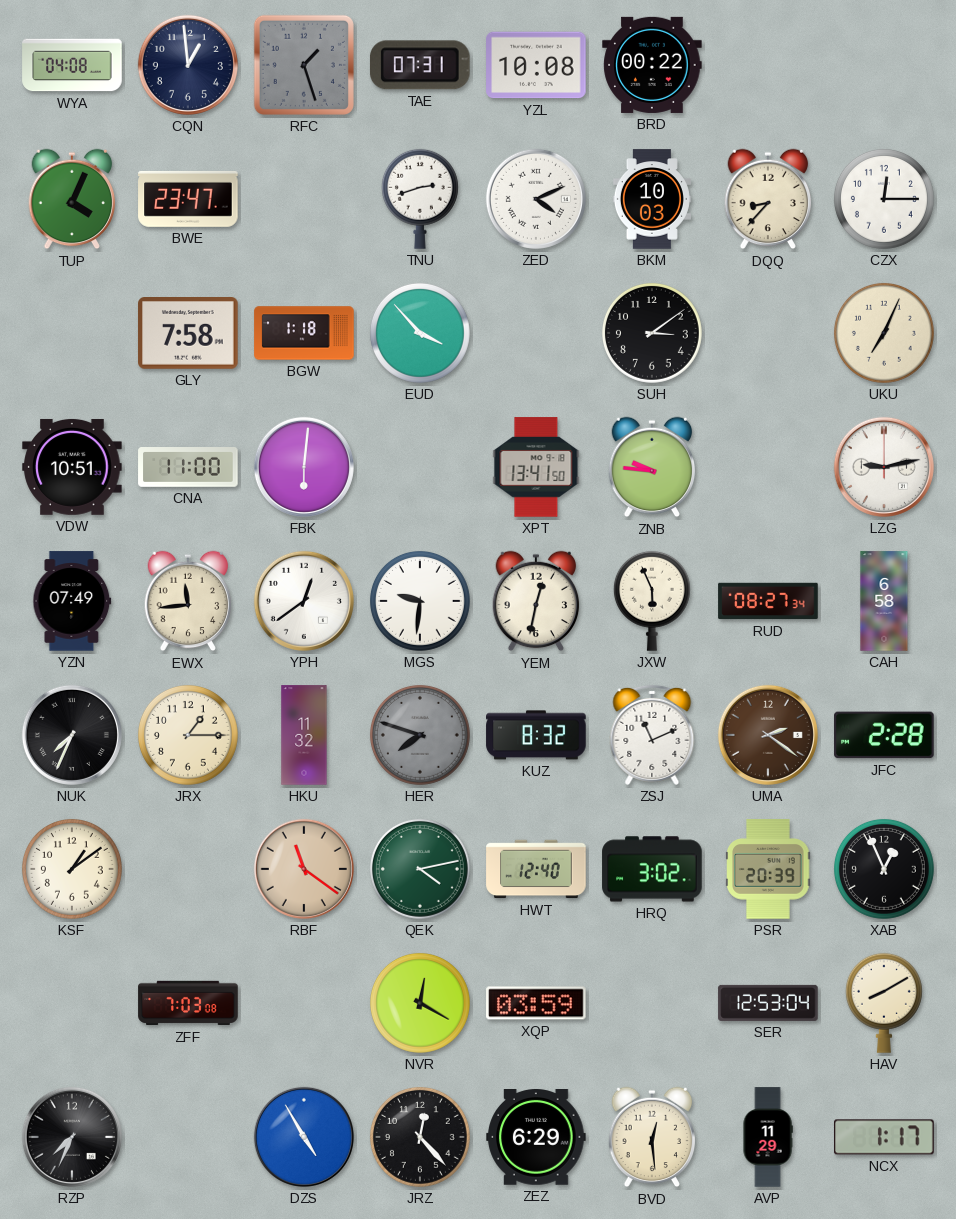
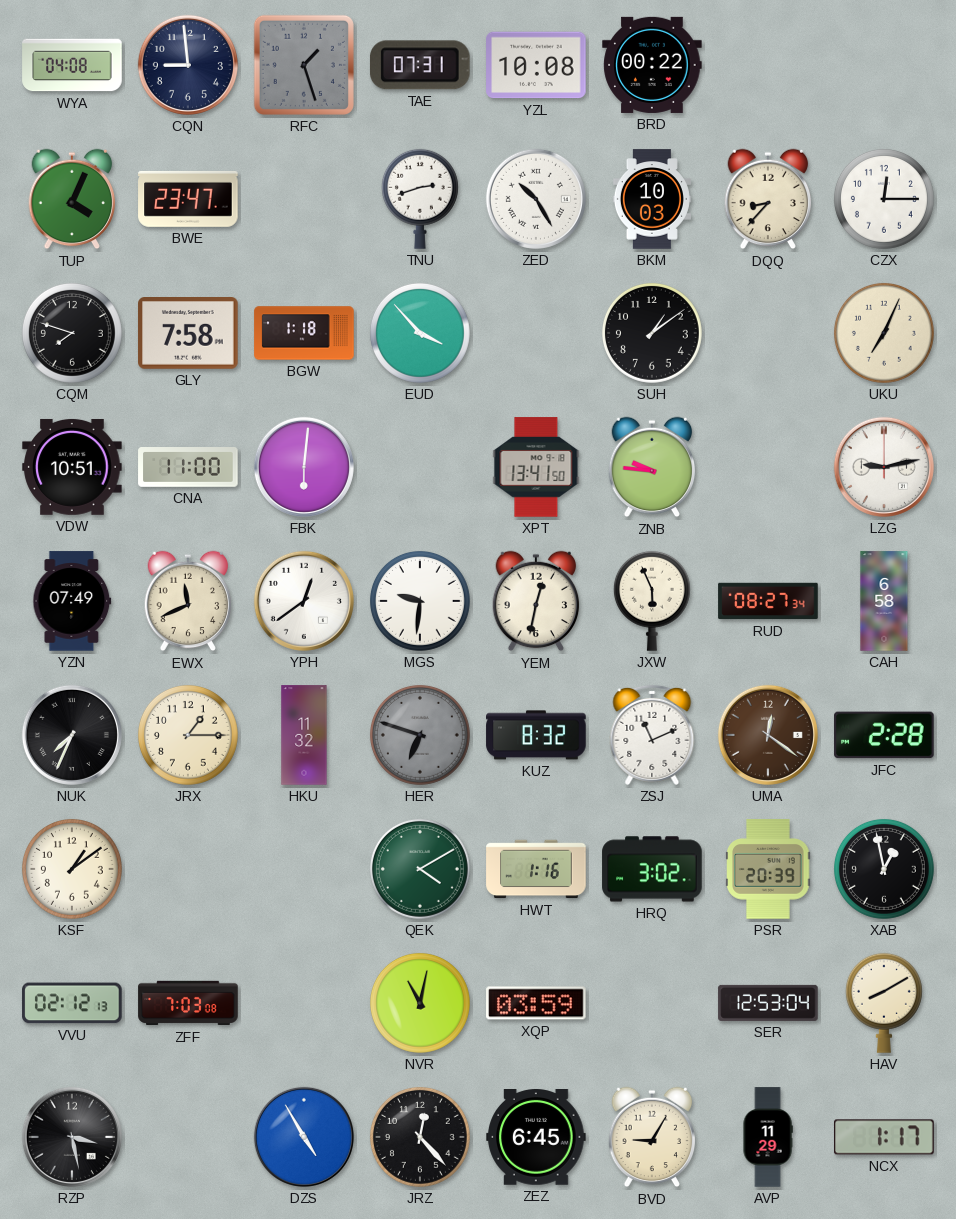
CQN: 12:59 -> 8:59
ZED: 4:11 -> 10:25
CQM: none -> 7:48
SUH: 3:09 -> 1:09
EWX: 11:44 -> 11:41
HER: 7:48 -> 6:48
UMA: 2:21 -> 12:21
RBF: 11:21 -> none
QEK: 4:13 -> 4:10
HWT: 12:40 -> 1:16
XAB: 12:56 -> 12:58
VVU: none -> 02:12
NVR: 12:20 -> 11:02
RZP: 7:34 -> 3:28
ZEZ: 6:29 -> 6:45
BVD: 12:29 -> 9:05
